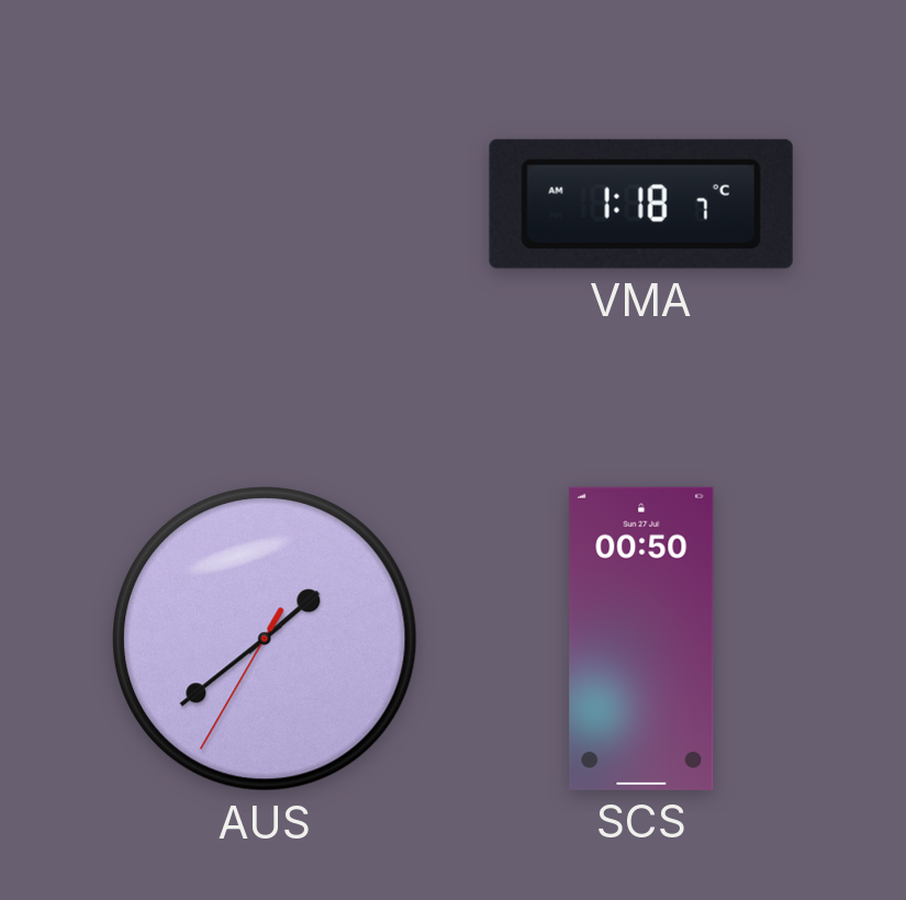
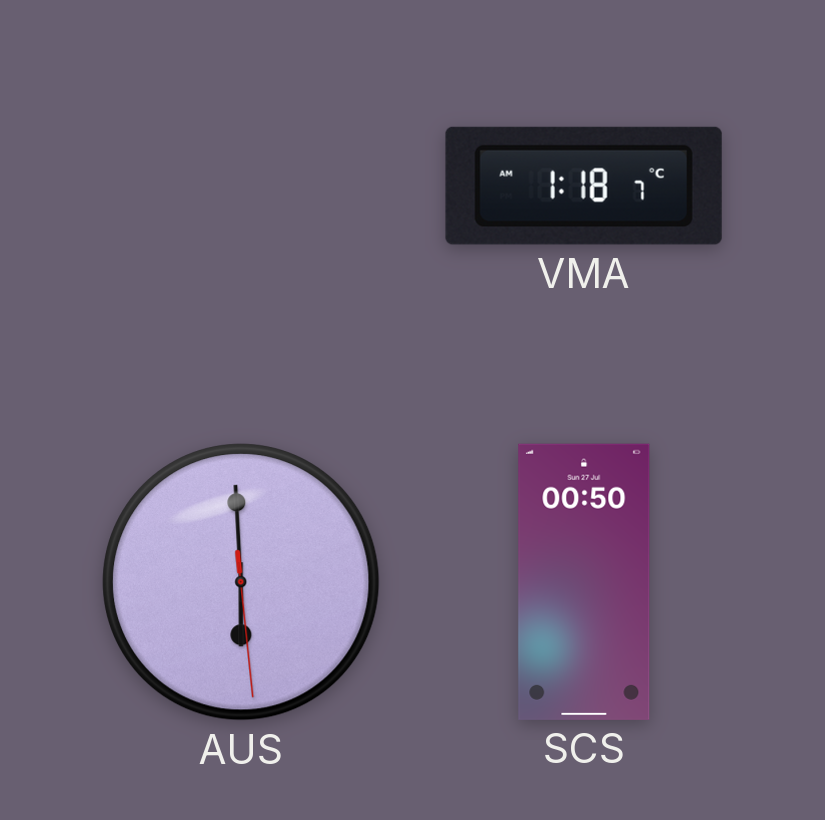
AUS: 1:38 -> 5:59
